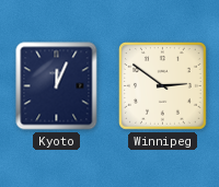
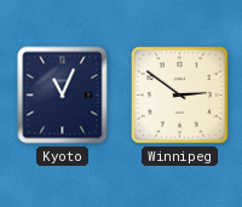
Kyoto: 12:04 -> 11:04
